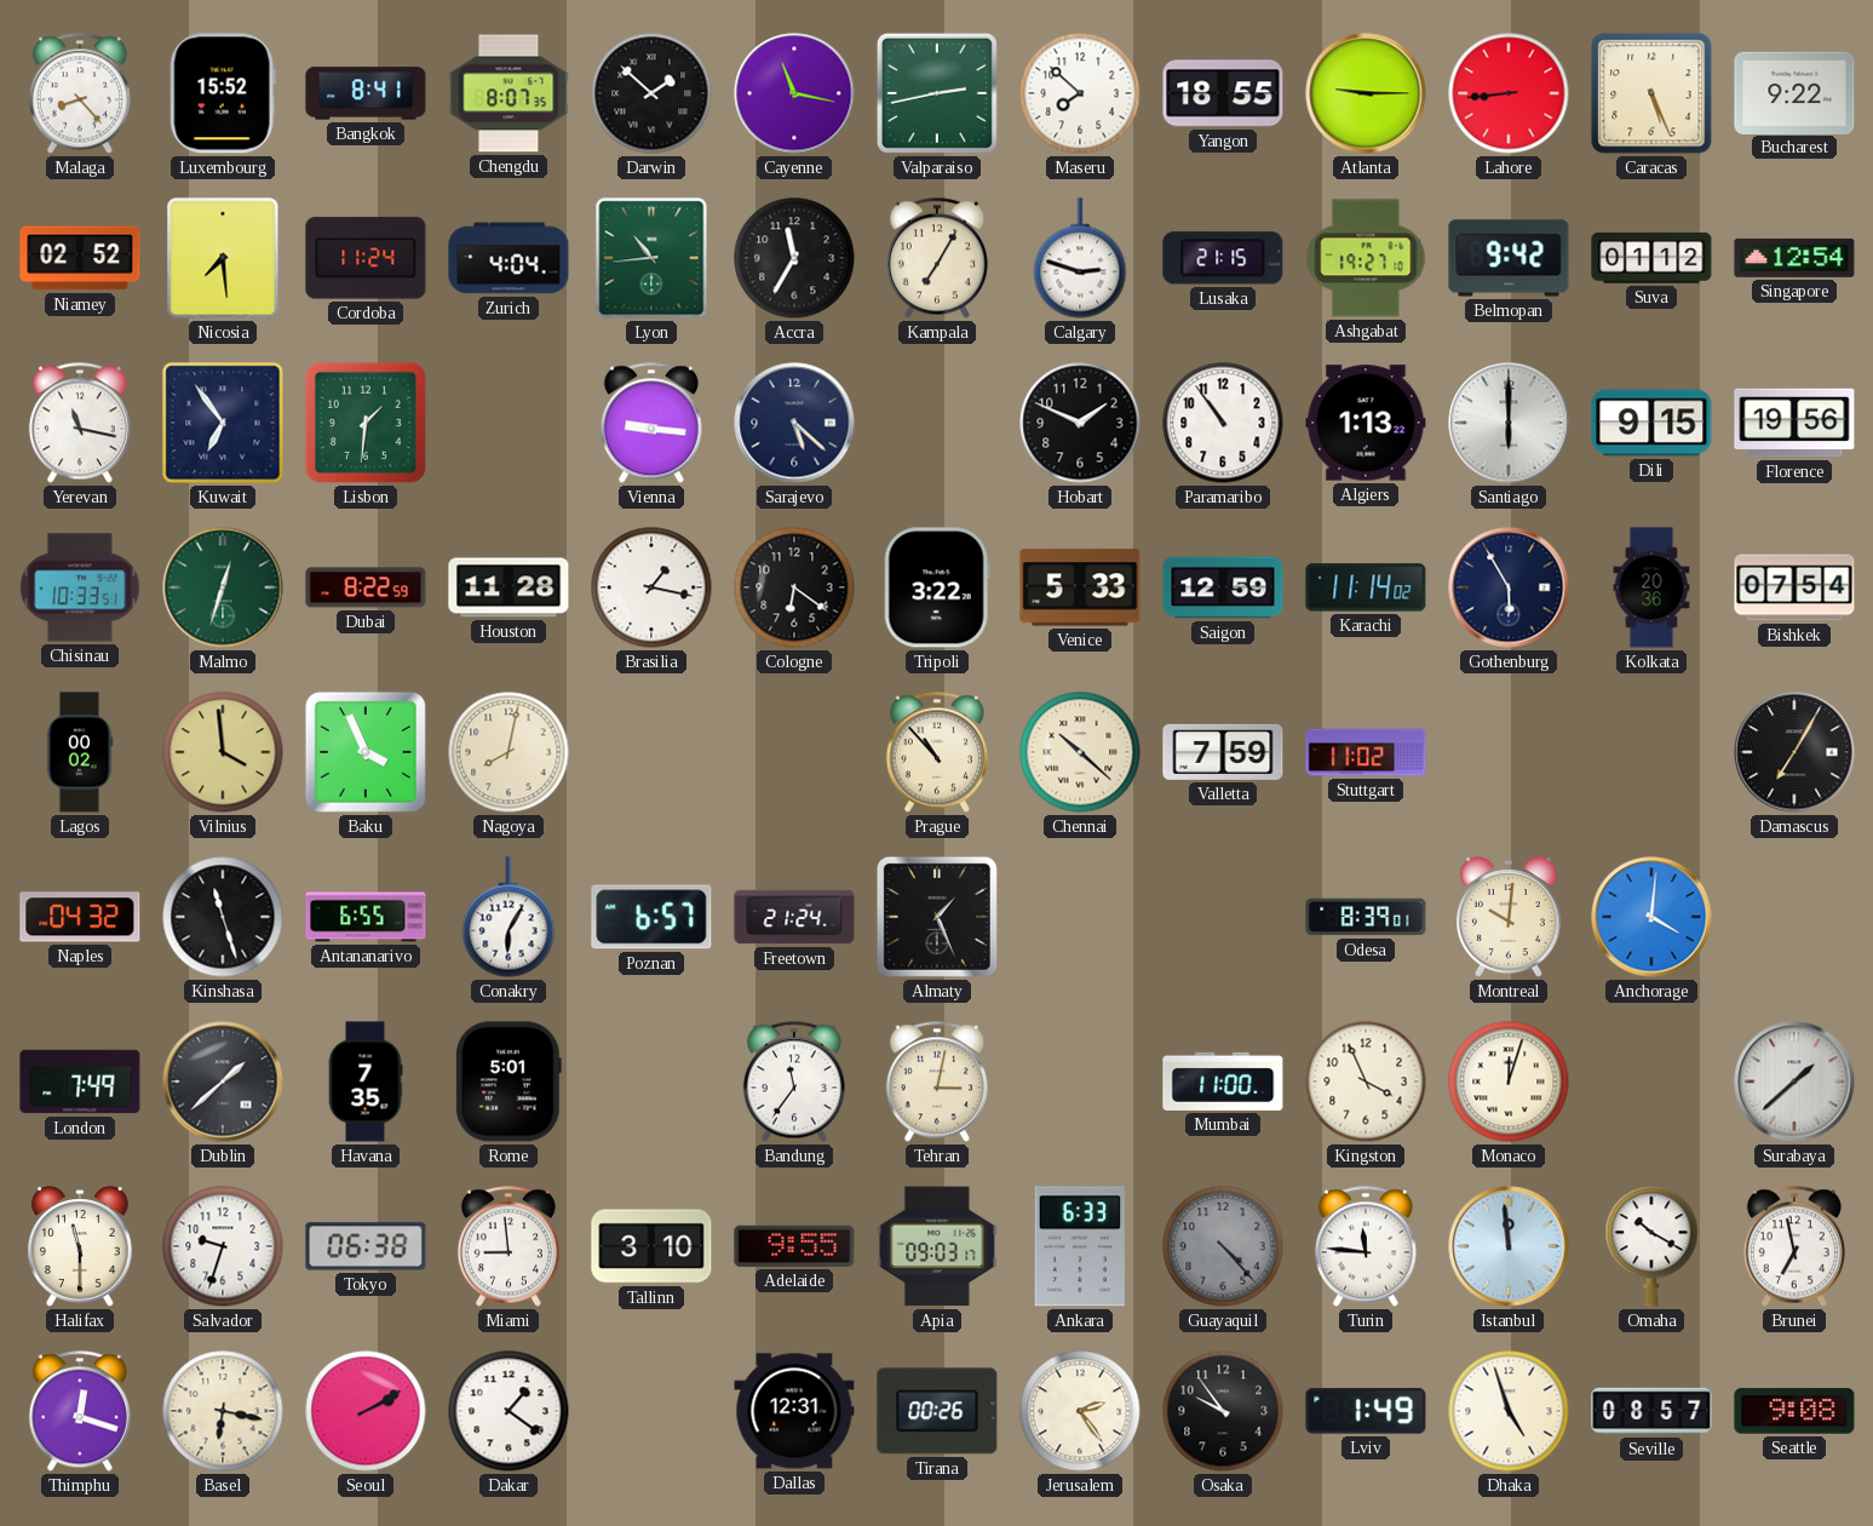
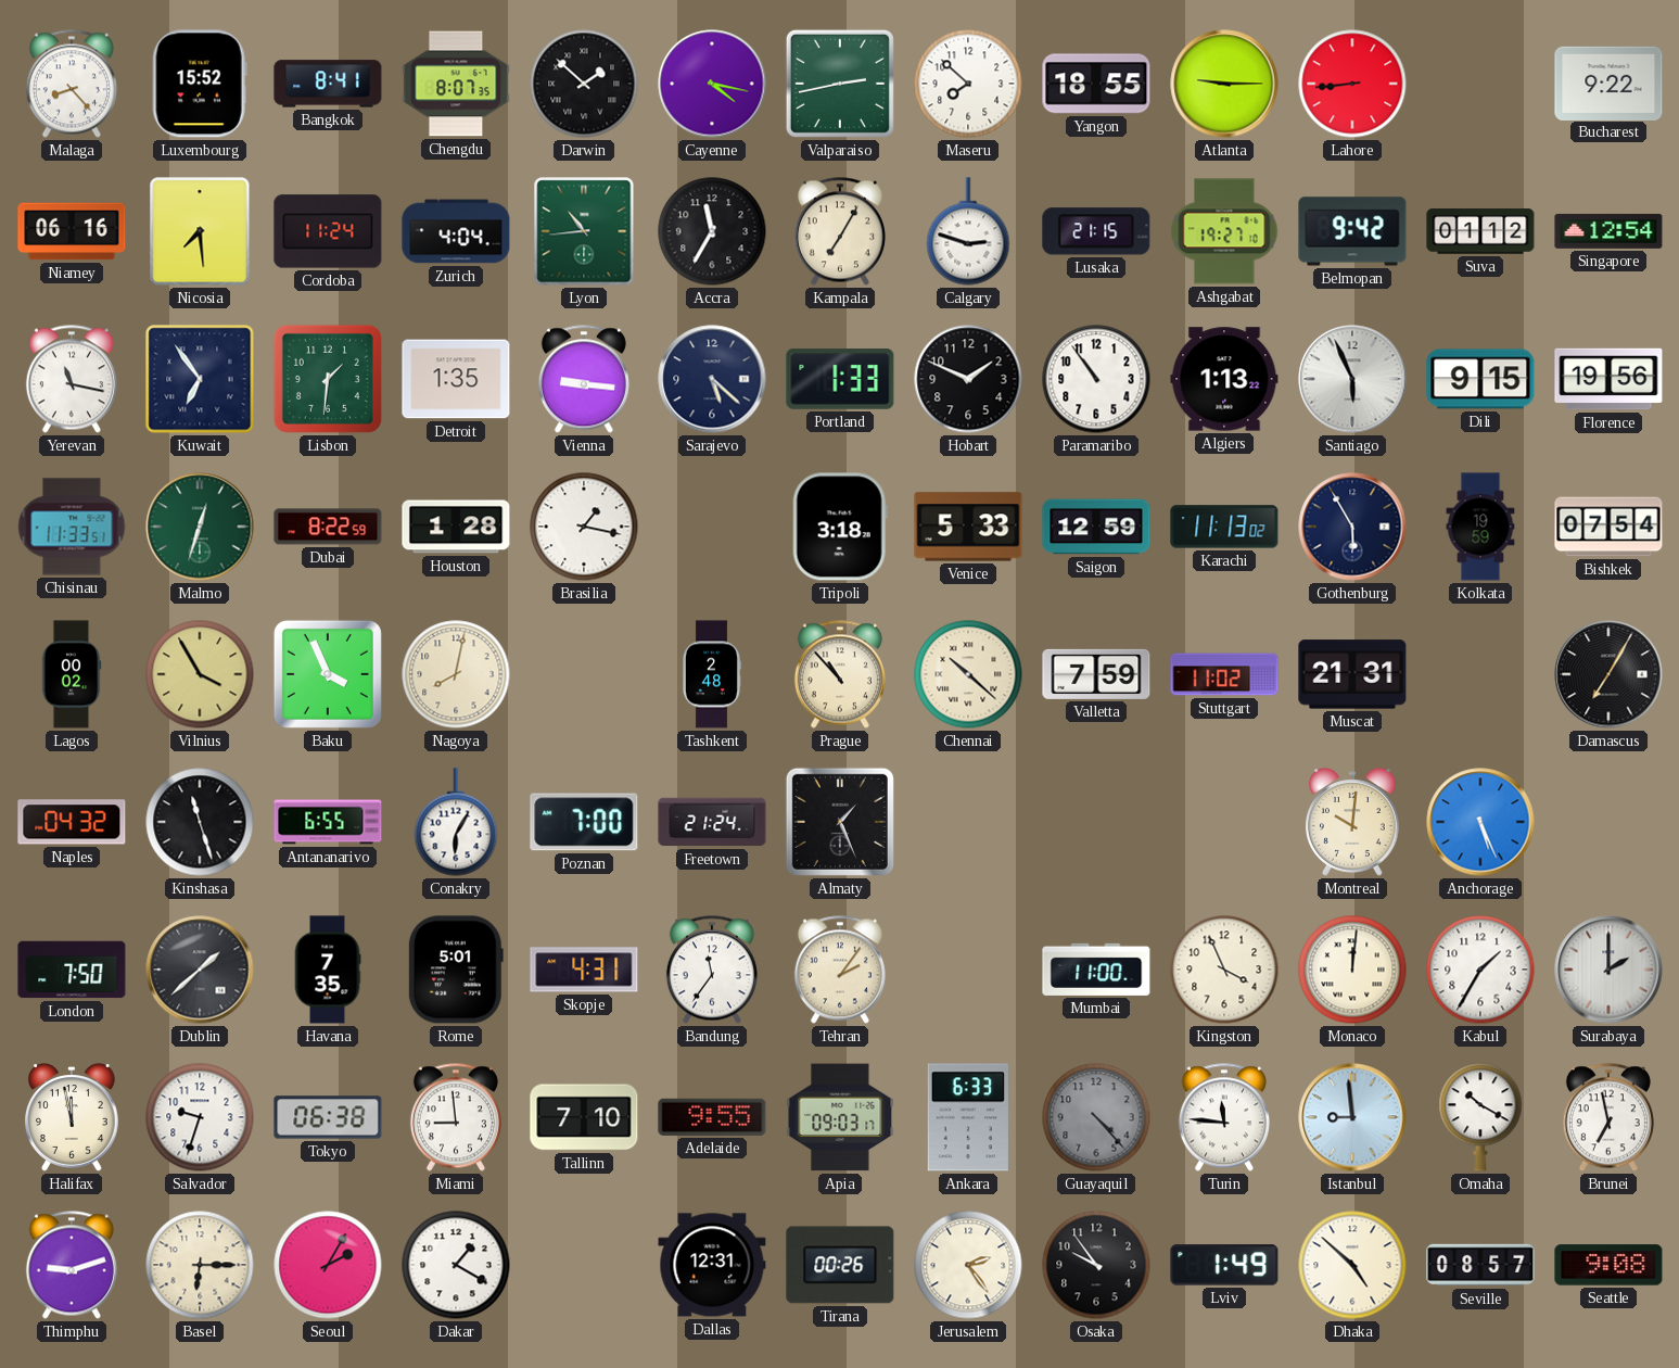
Cayenne: 11:17 -> 4:17
Caracas: 5:26 -> none
Niamey: 02:52 -> 06:16
Detroit: none -> 1:35
Portland: none -> 1:33
Santiago: 6:00 -> 5:56
Chisinau: 10:33 -> 11:33
Houston: 11:28 -> 1:28
Cologne: 6:21 -> none
Tripoli: 3:22 -> 3:18
Karachi: 11:14 -> 11:13
Kolkata: 20:36 -> 19:59
Vilnius: 3:59 -> 3:55
Tashkent: none -> 2:48
Muscat: none -> 21:31
Poznan: 6:57 -> 7:00
Odesa: 8:39 -> none
Anchorage: 4:01 -> 5:26
London: 7:49 -> 7:50
Skopje: none -> 4:31
Tehran: 3:02 -> 2:06
Monaco: 12:03 -> 12:01
Kabul: none -> 1:35
Surabaya: 1:38 -> 2:00
Halifax: 11:30 -> 11:58
Tallinn: 3:10 -> 7:10
Istanbul: 11:59 -> 8:59
Thimphu: 12:18 -> 9:12
Basel: 6:17 -> 6:15
Seoul: 2:10 -> 2:05
Dakar: 1:21 -> 1:20
Dhaka: 4:57 -> 4:52
